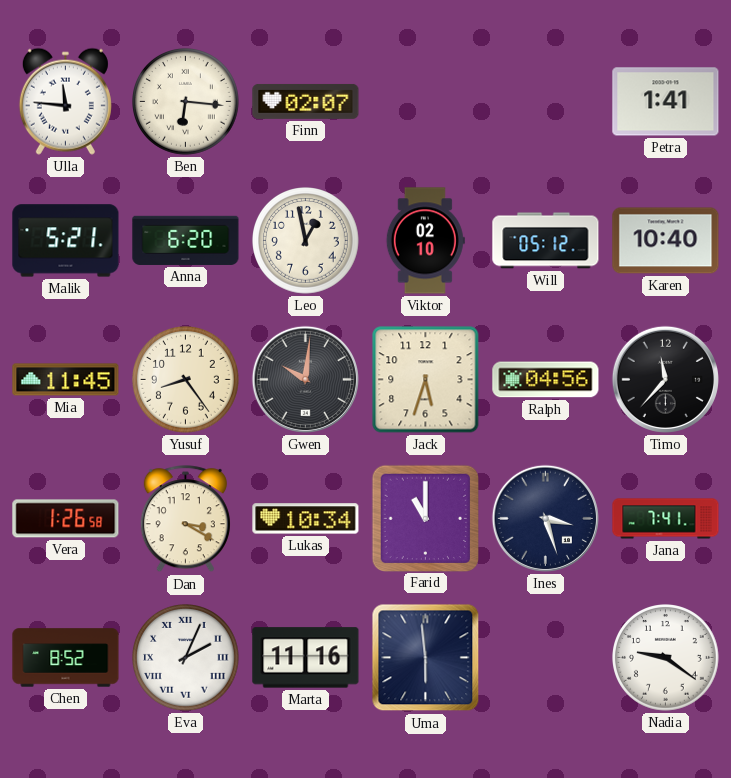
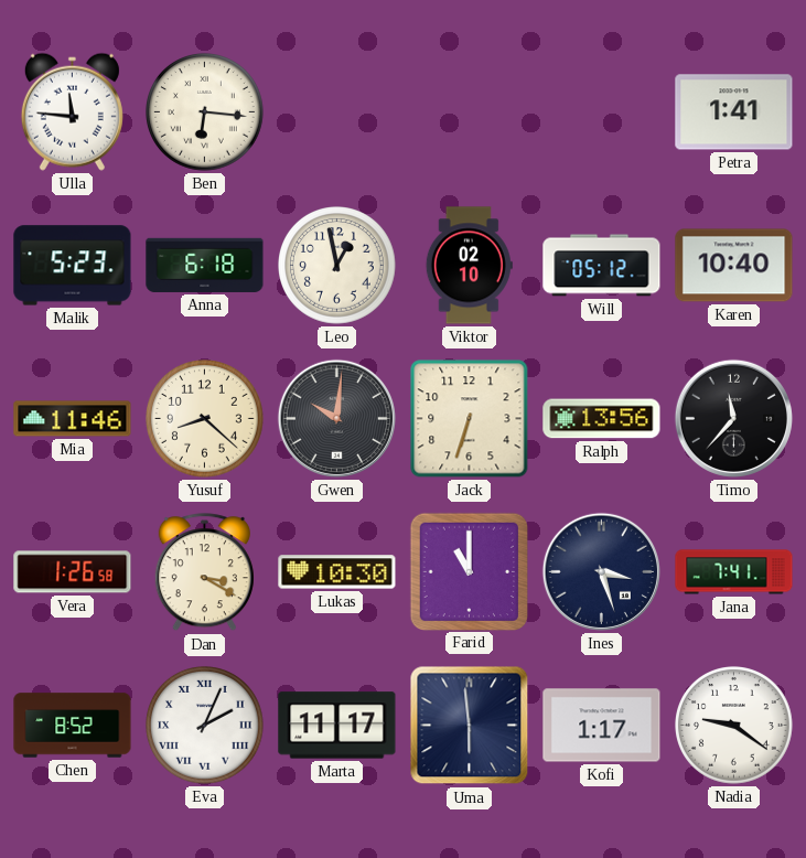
Finn: 02:07 -> none
Malik: 5:21 -> 5:23
Anna: 6:20 -> 6:18
Mia: 11:45 -> 11:46
Yusuf: 8:24 -> 8:22
Jack: 5:33 -> 6:33
Ralph: 04:56 -> 13:56
Lukas: 10:34 -> 10:30
Marta: 11:16 -> 11:17
Kofi: none -> 1:17
